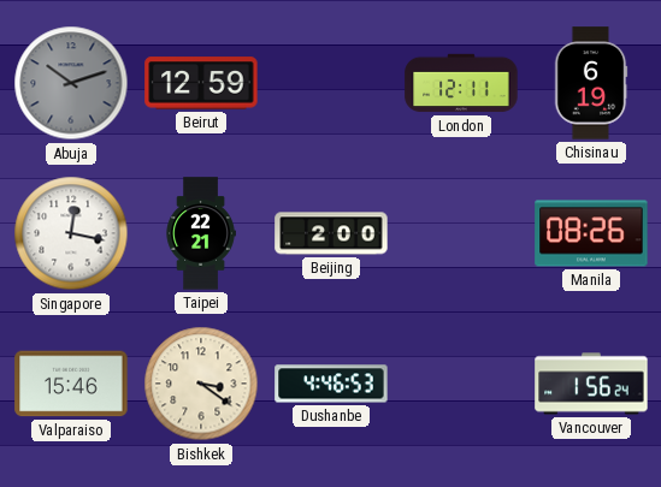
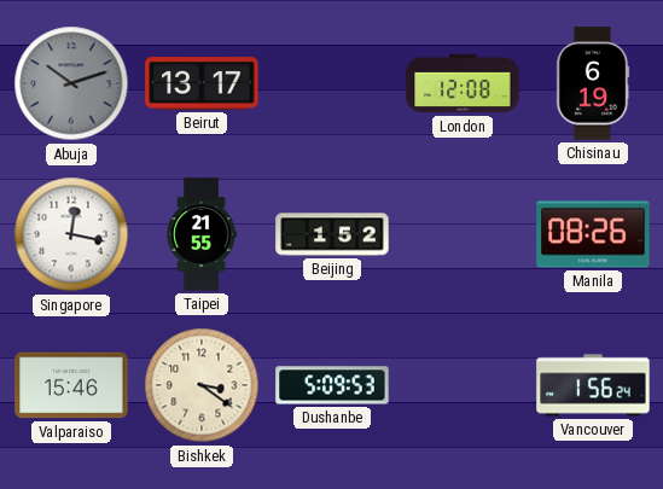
Beirut: 12:59 -> 13:17
London: 12:11 -> 12:08
Taipei: 22:21 -> 21:55
Beijing: 2:00 -> 1:52
Dushanbe: 4:46 -> 5:09
